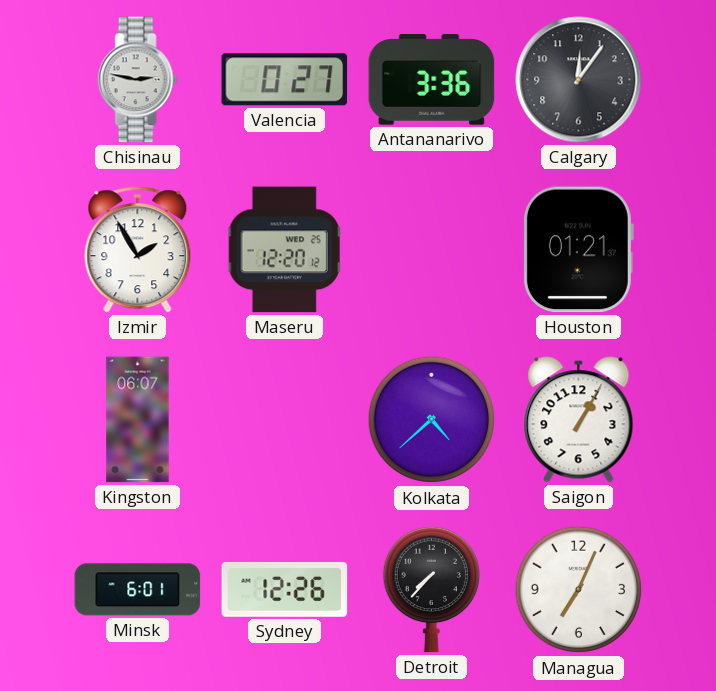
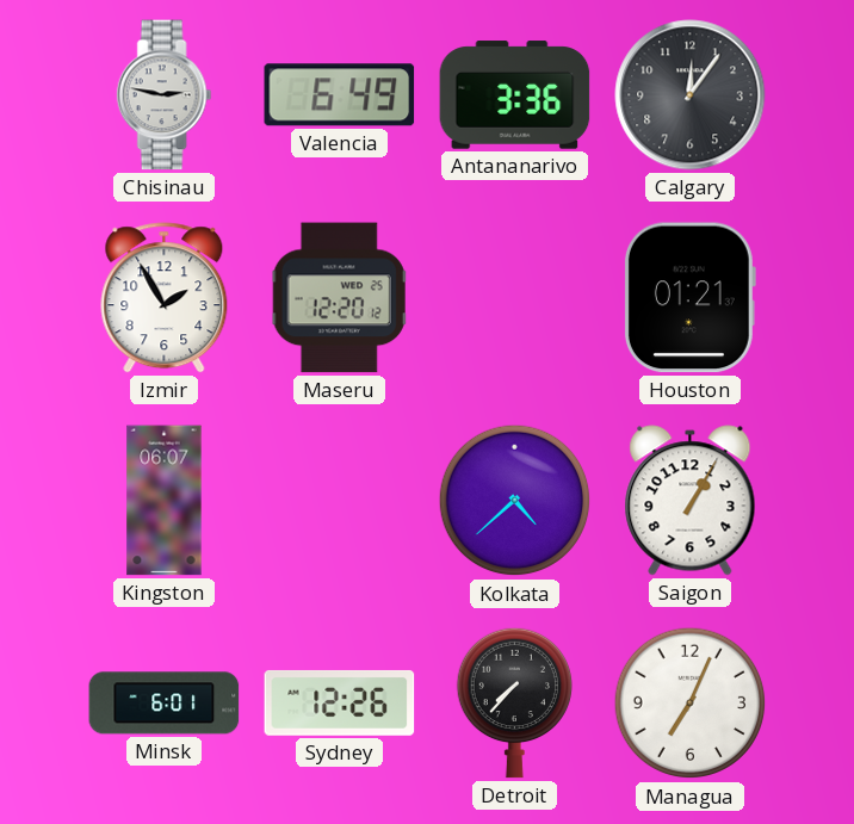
Valencia: 0:27 -> 6:49
